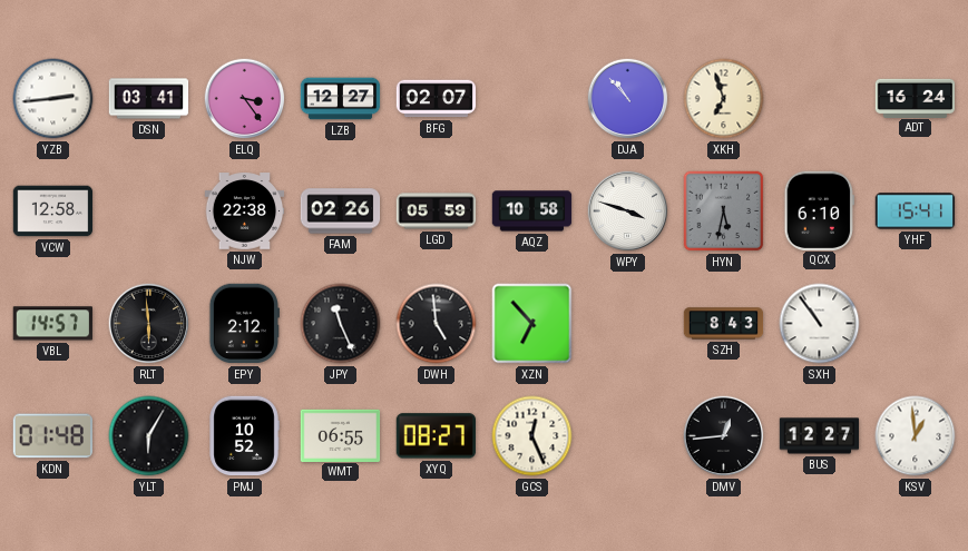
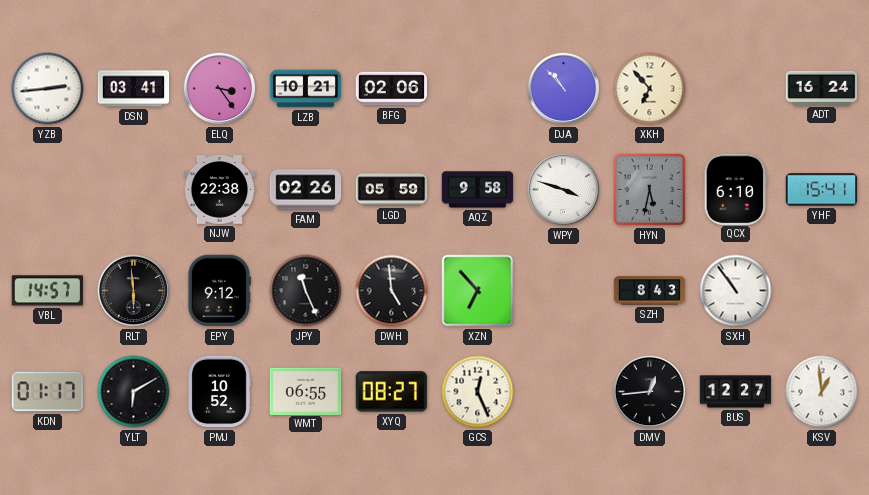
LZB: 12:27 -> 10:21
BFG: 02:07 -> 02:06
XKH: 6:57 -> 6:53
VCW: 12:58 -> none
AQZ: 10:58 -> 9:58
EPY: 2:12 -> 9:12
KDN: 01:48 -> 01:17
YLT: 6:05 -> 6:10
